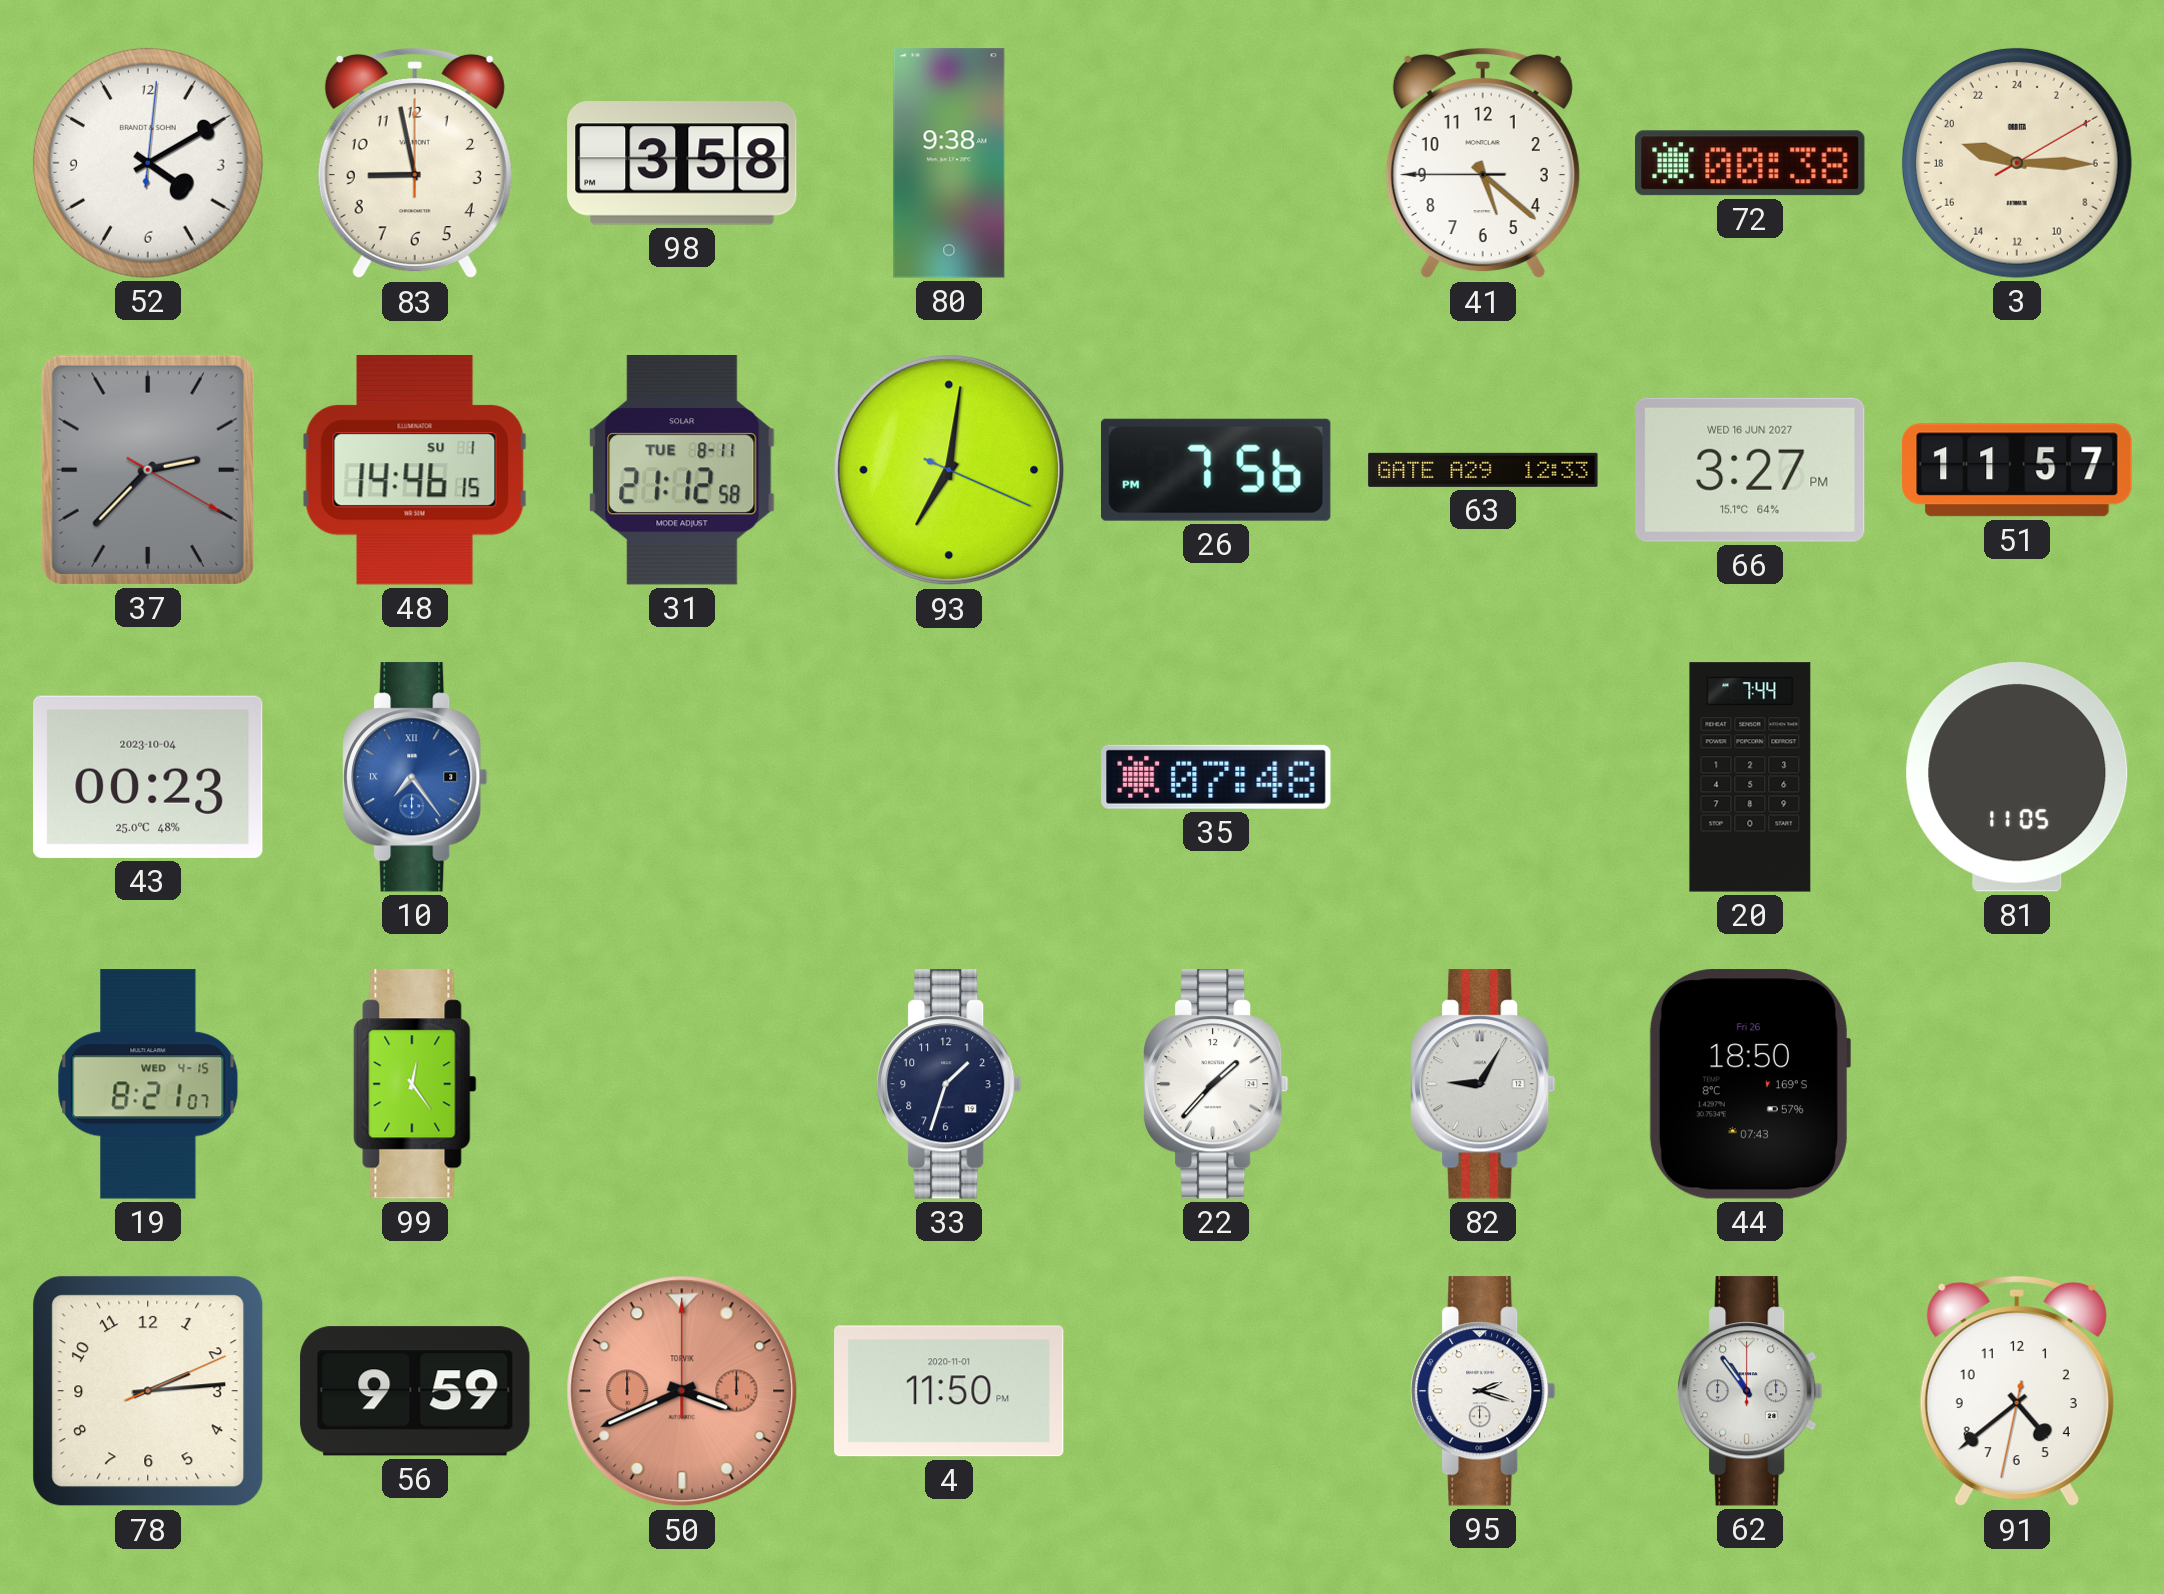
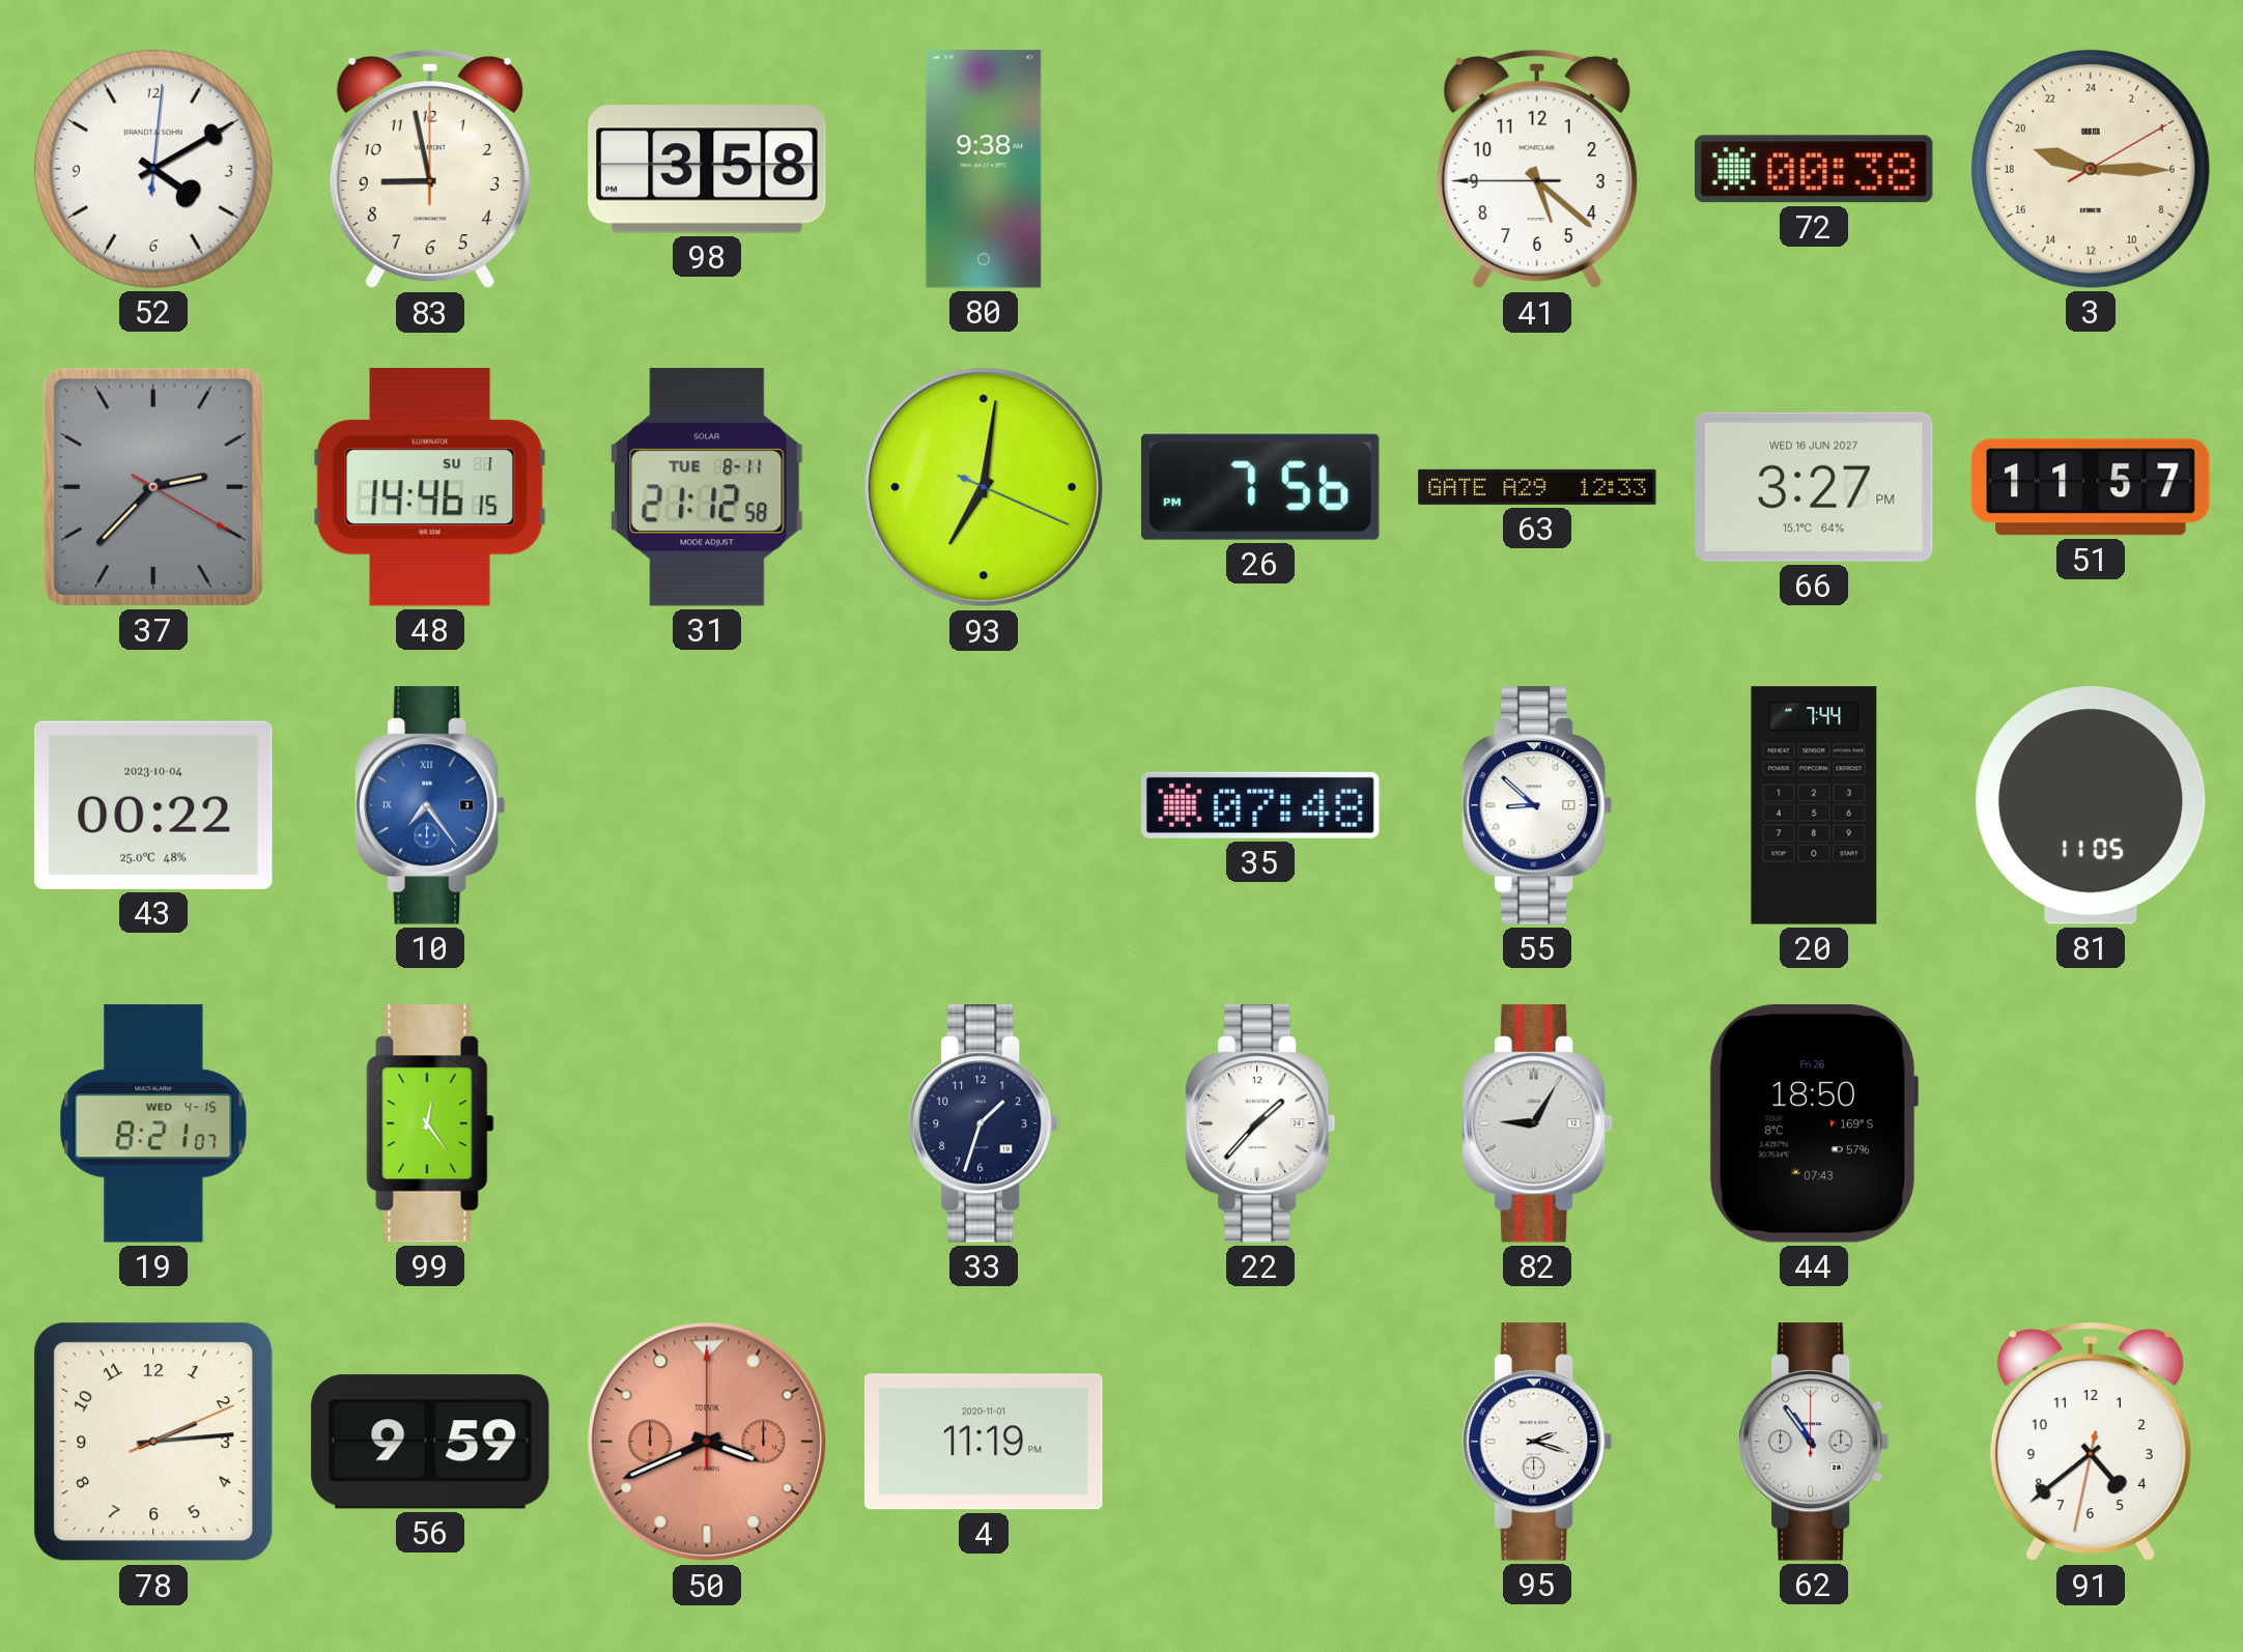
43: 00:23 -> 00:22
55: none -> 8:52
4: 11:50 -> 11:19
